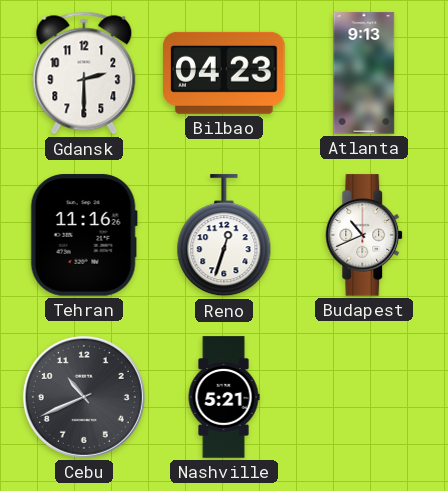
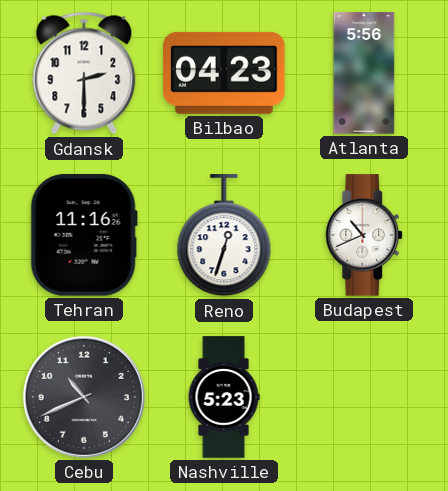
Atlanta: 9:13 -> 5:56
Nashville: 5:21 -> 5:23
